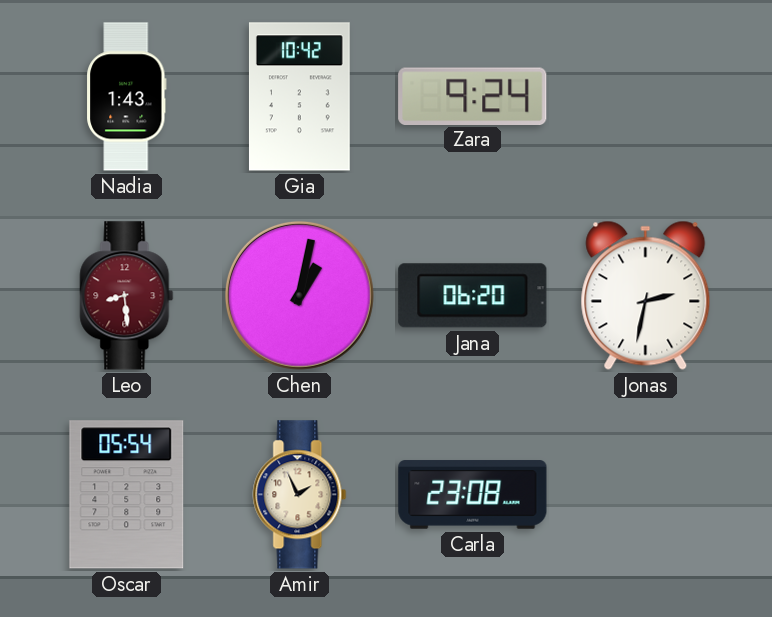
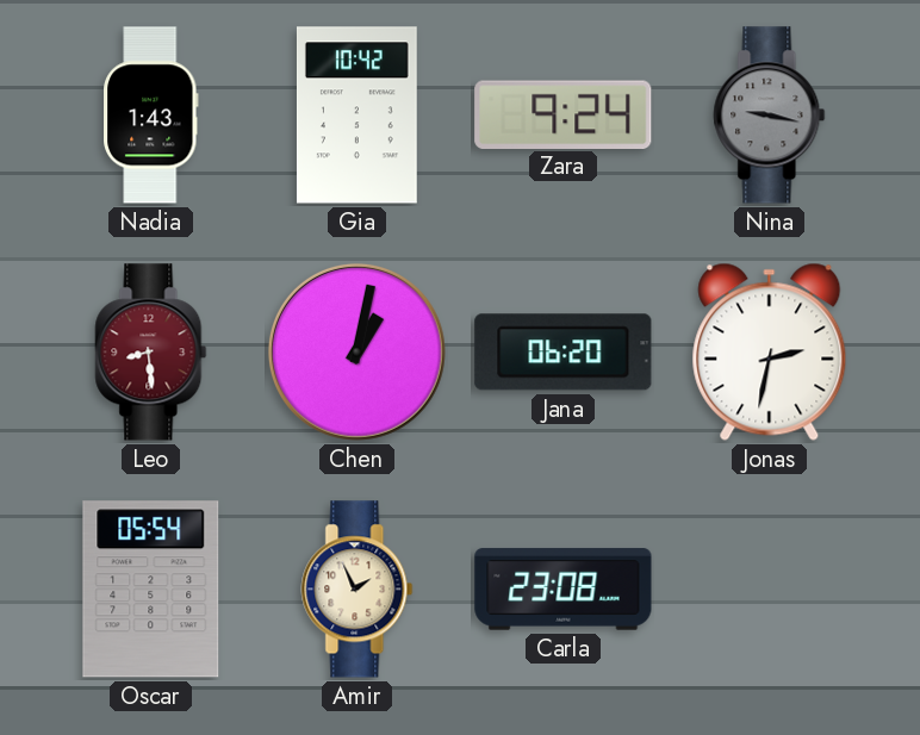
Nina: none -> 9:17
